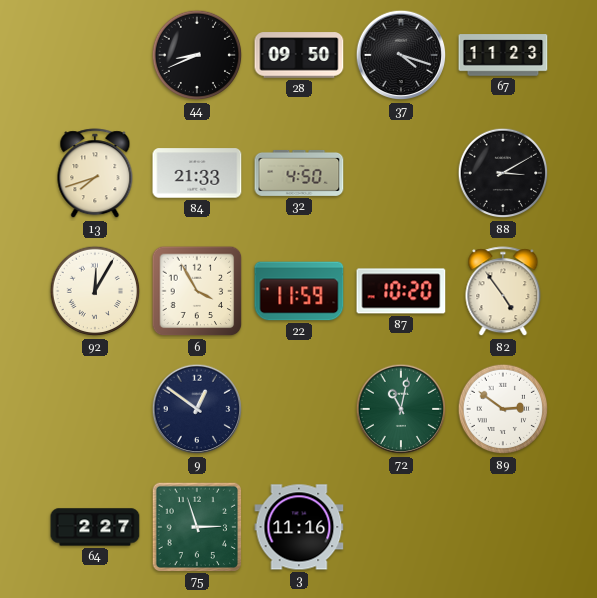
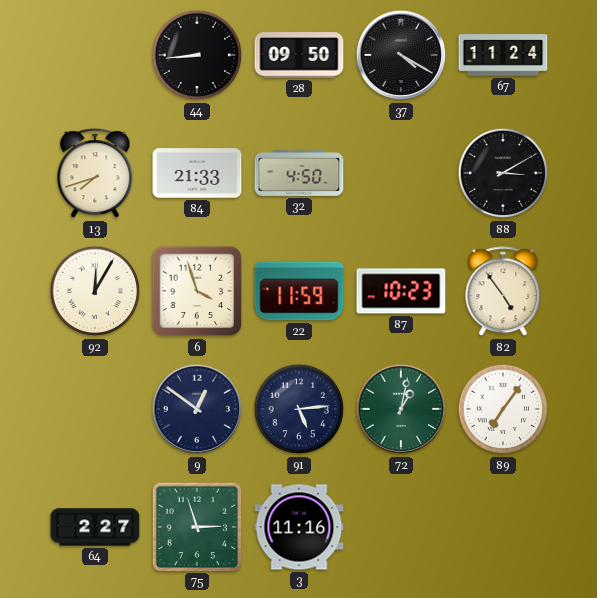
44: 8:41 -> 8:44
37: 4:18 -> 4:20
67: 11:23 -> 11:24
6: 3:55 -> 3:57
87: 10:20 -> 10:23
91: none -> 5:14
72: 11:02 -> 1:02
89: 2:51 -> 7:06
